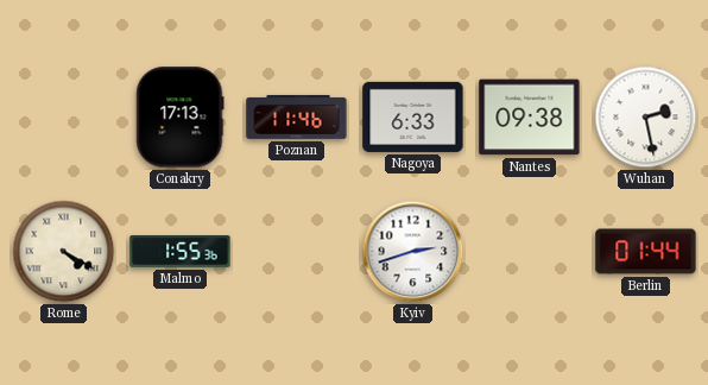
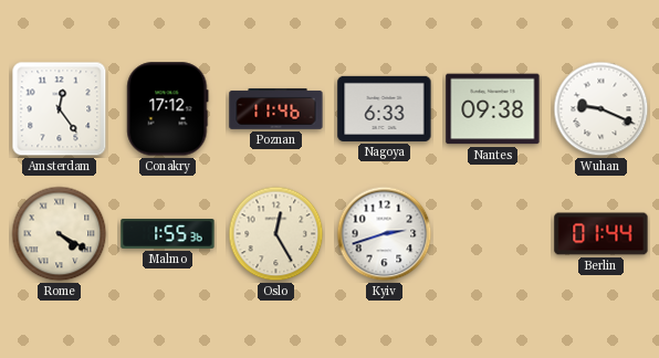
Amsterdam: none -> 12:24
Conakry: 17:13 -> 17:12
Wuhan: 2:28 -> 9:19
Oslo: none -> 12:25
